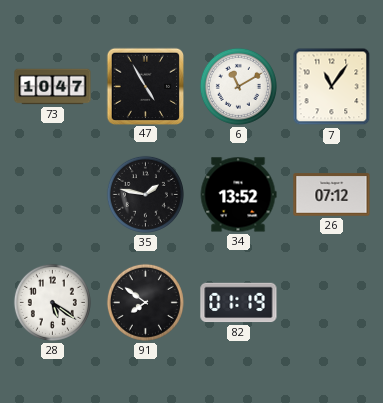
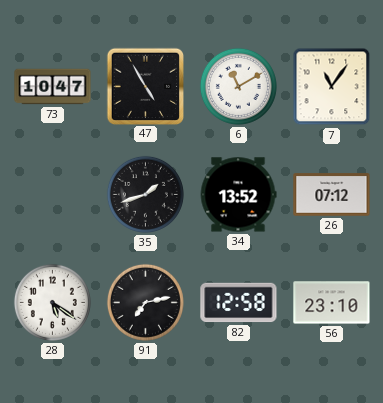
35: 1:47 -> 1:42
91: 7:51 -> 7:13
82: 01:19 -> 12:58
56: none -> 23:10
